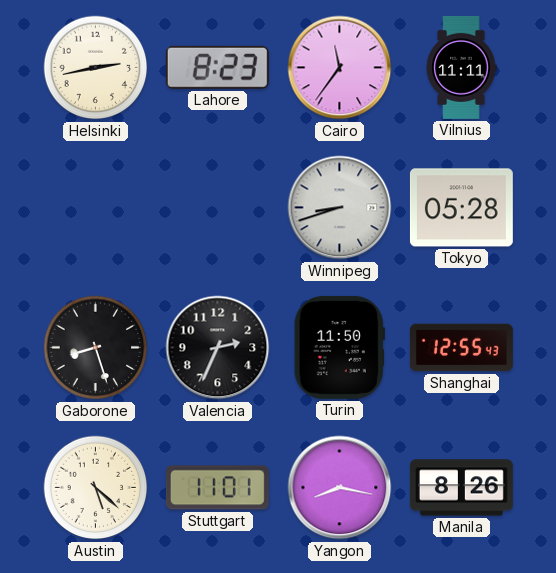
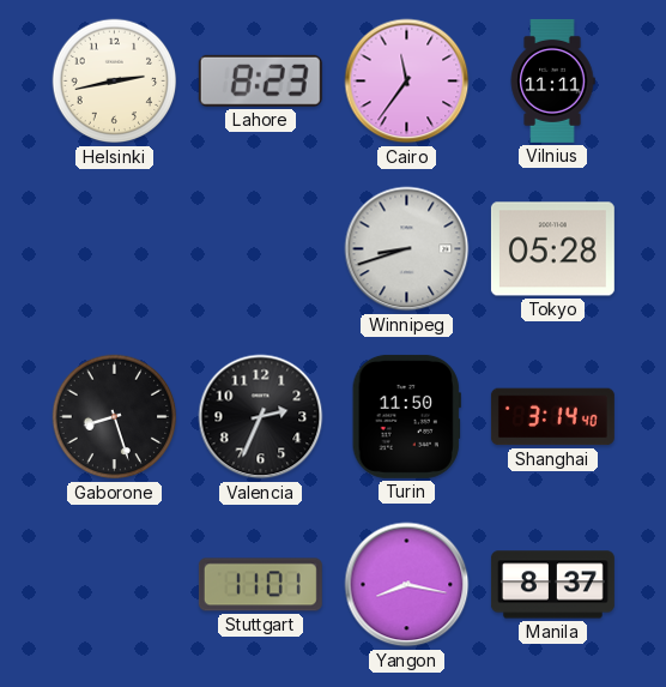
Shanghai: 12:55 -> 3:14
Austin: 5:22 -> none
Manila: 8:26 -> 8:37
